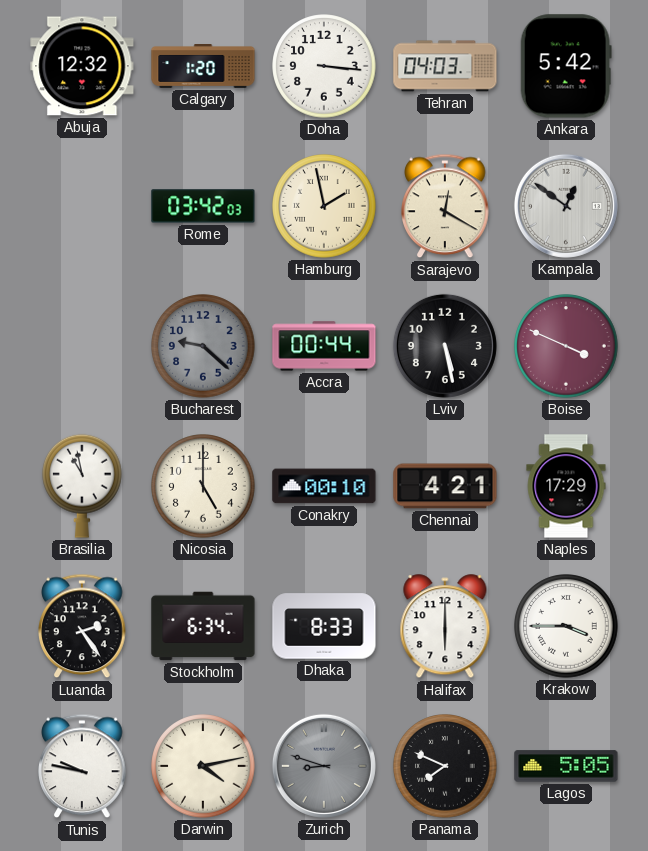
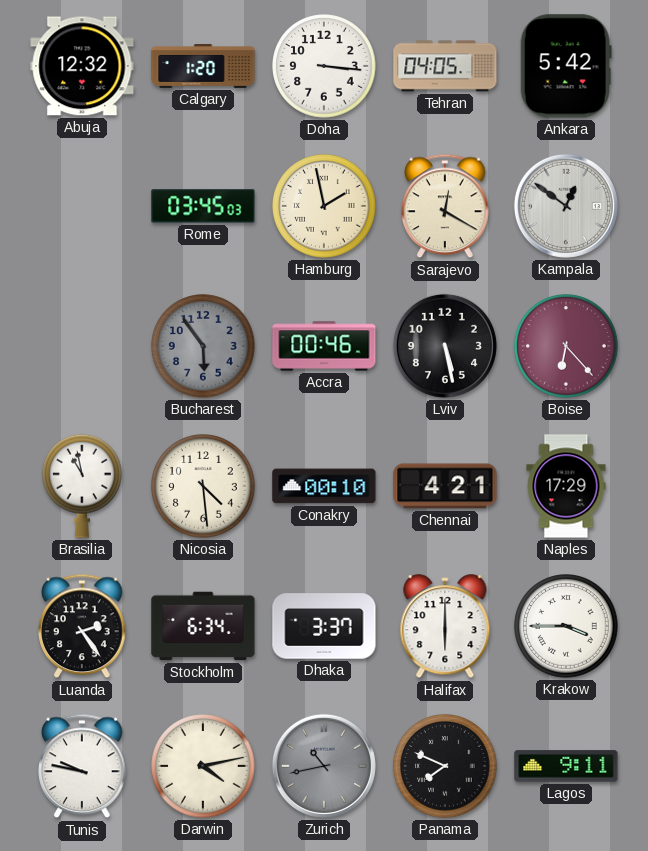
Tehran: 04:03 -> 04:05
Rome: 03:42 -> 03:45
Bucharest: 9:22 -> 5:54
Accra: 00:44 -> 00:46
Boise: 3:49 -> 6:23
Nicosia: 5:00 -> 4:29
Dhaka: 8:33 -> 3:37
Zurich: 8:48 -> 10:43
Lagos: 5:05 -> 9:11
